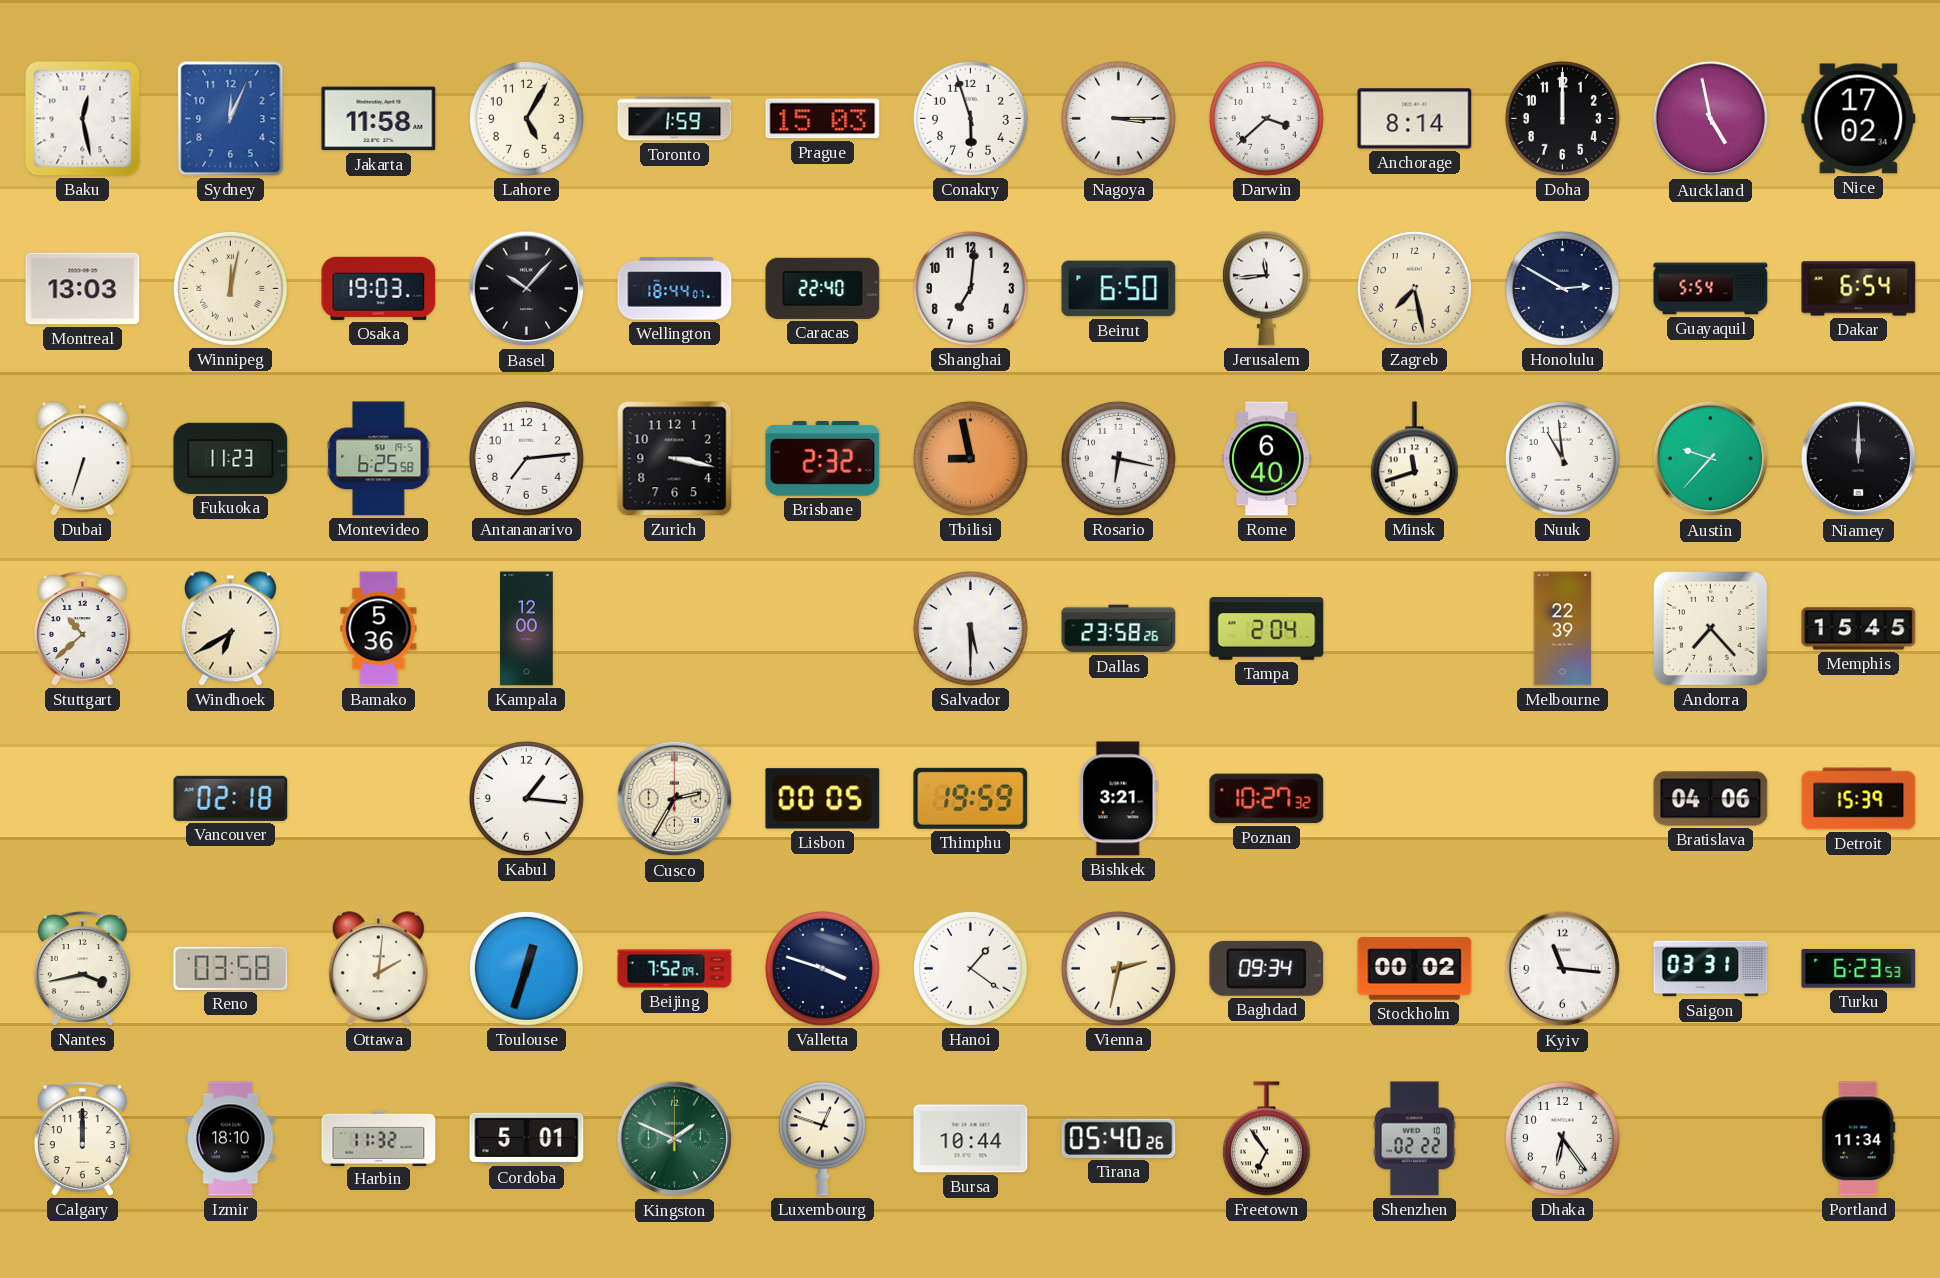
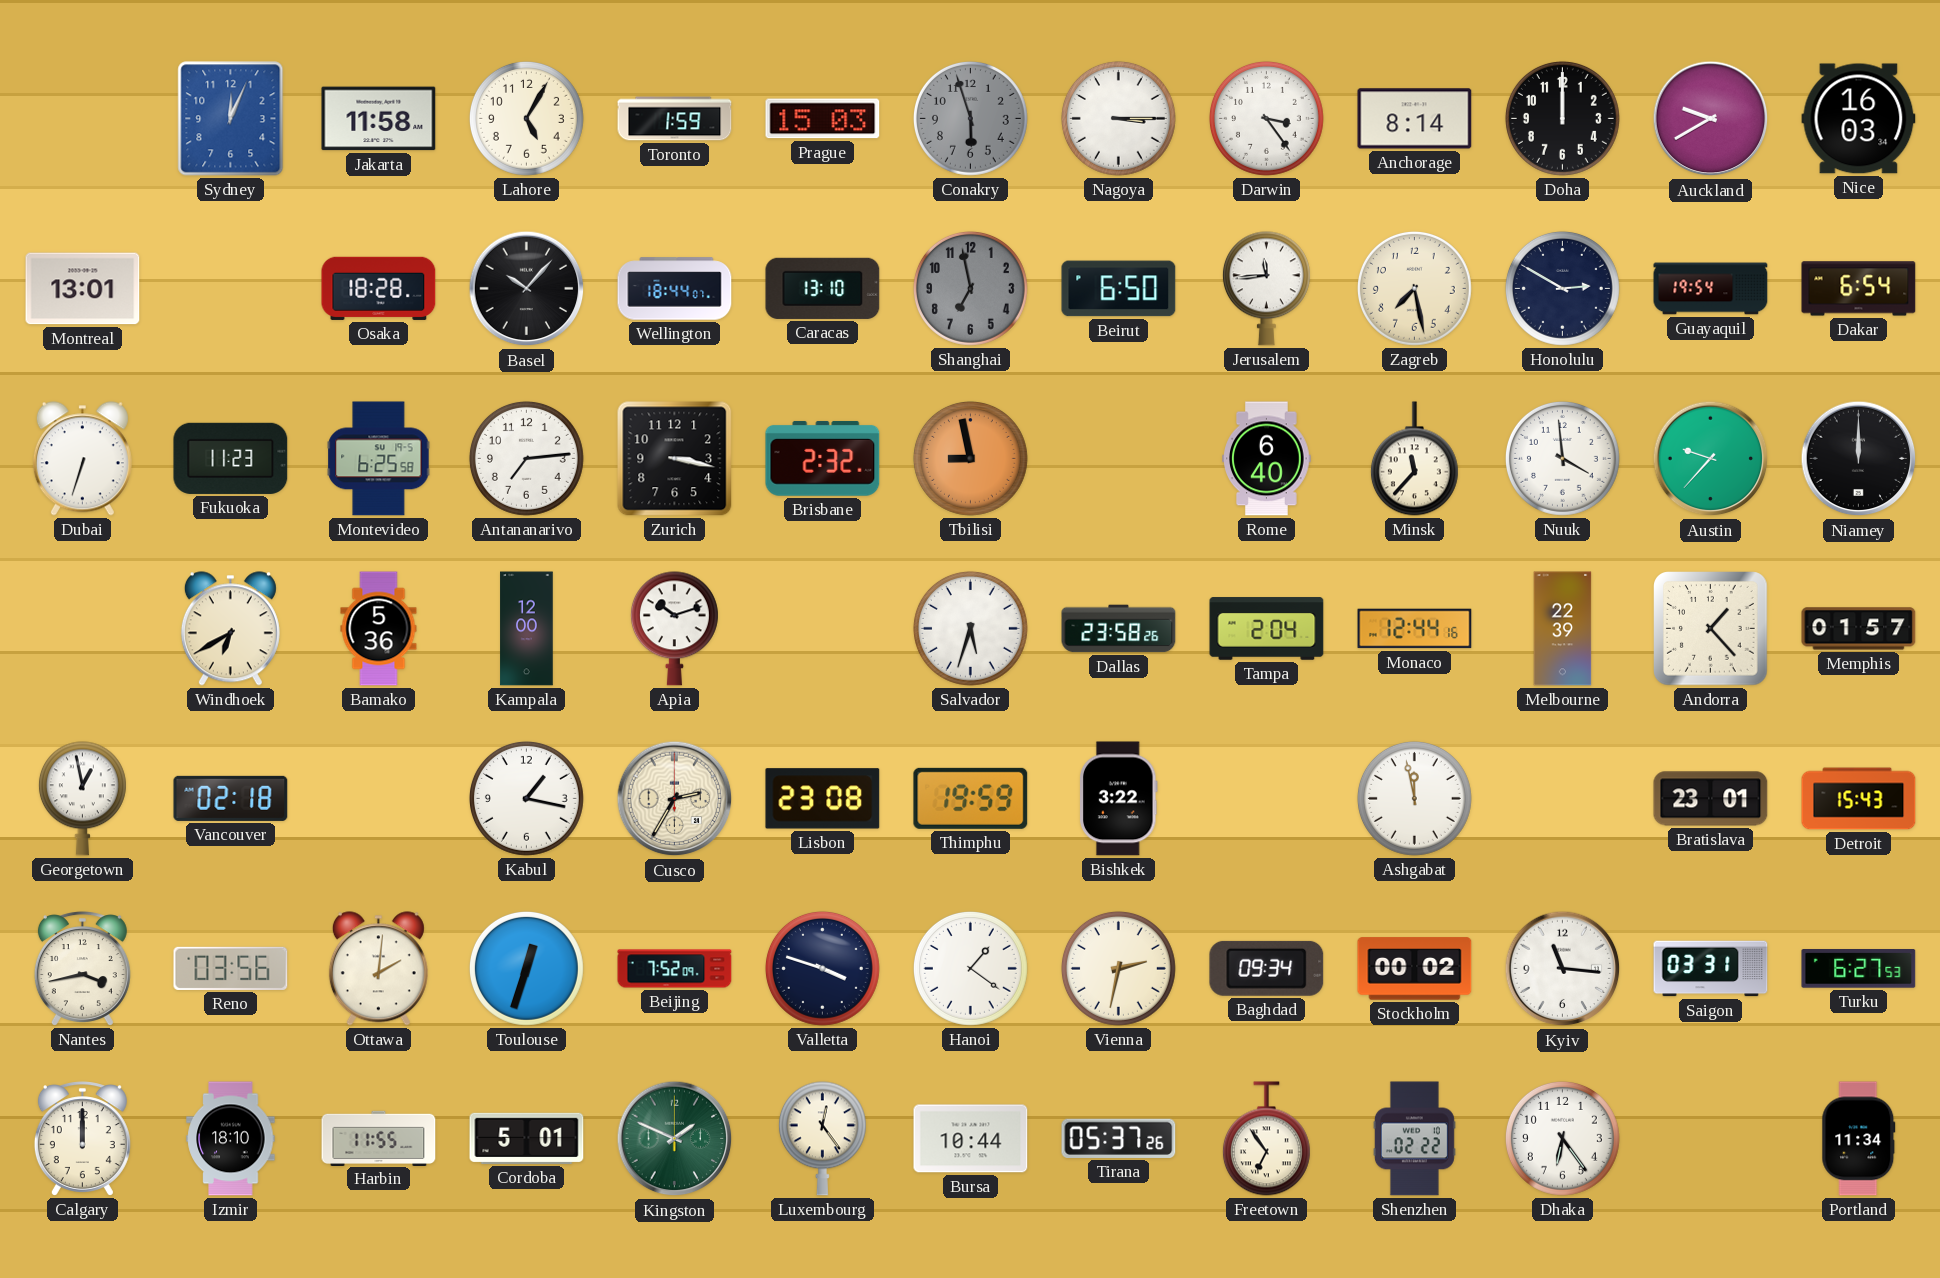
Baku: 12:28 -> none
Conakry dial: white -> grey
Darwin: 3:38 -> 3:24
Auckland: 4:58 -> 9:40
Nice: 17:02 -> 16:03
Montreal: 13:03 -> 13:01
Winnipeg: 12:02 -> none
Osaka: 19:03 -> 18:28
Caracas: 22:40 -> 13:10
Shanghai: 7:01 -> 6:58
Shanghai dial: white -> grey
Guayaquil: 5:54 -> 19:54
Rosario: 6:17 -> none
Minsk: 11:42 -> 11:37
Nuuk: 10:59 -> 3:59
Stuttgart: 10:38 -> none
Apia: none -> 10:12
Salvador: 5:30 -> 5:33
Monaco: none -> 12:44
Andorra: 7:23 -> 1:23
Memphis: 15:45 -> 01:57
Georgetown: none -> 12:58
Kabul: 1:16 -> 1:17
Lisbon: 00:05 -> 23:08
Bishkek: 3:21 -> 3:22
Poznan: 10:27 -> none
Ashgabat: none -> 11:58
Bratislava: 04:06 -> 23:01
Detroit: 15:39 -> 15:43
Reno: 03:58 -> 03:56
Turku: 6:23 -> 6:27
Harbin: 11:32 -> 11:55
Luxembourg: 12:48 -> 12:24
Tirana: 05:40 -> 05:37
